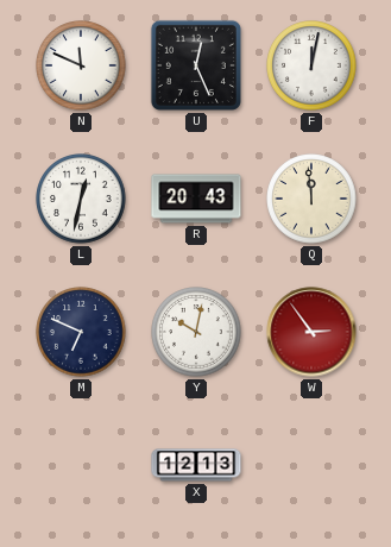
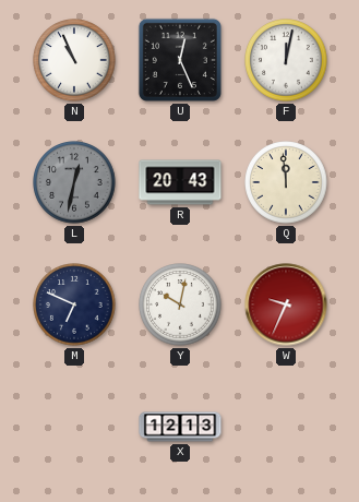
N: 11:49 -> 10:56
L dial: white -> grey
W: 2:54 -> 9:34
